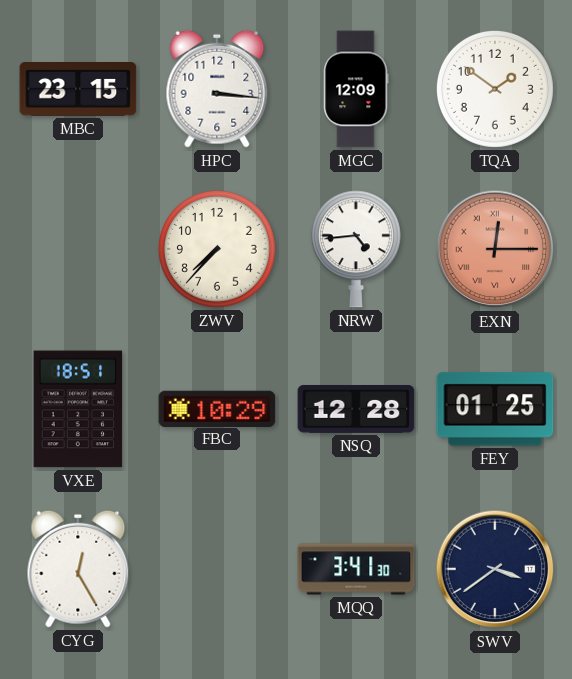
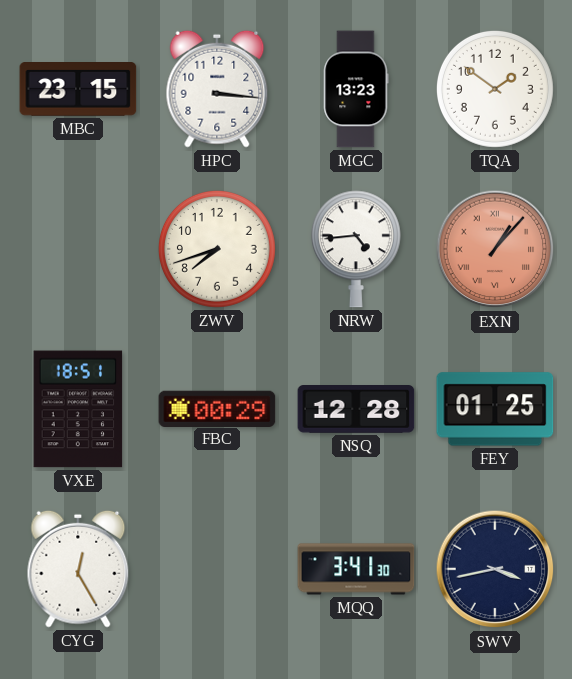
MGC: 12:09 -> 13:23
ZWV: 7:37 -> 7:42
EXN: 12:15 -> 1:07
FBC: 10:29 -> 00:29
SWV: 3:39 -> 3:43
